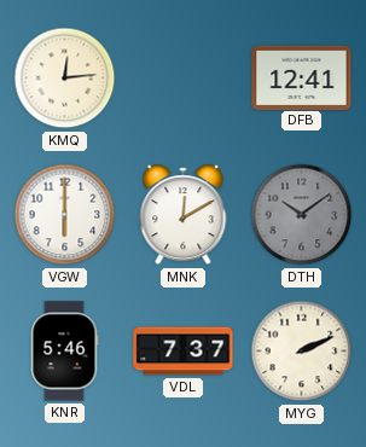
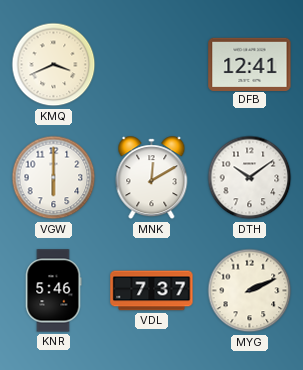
KMQ: 12:14 -> 3:41
DTH dial: grey -> white
